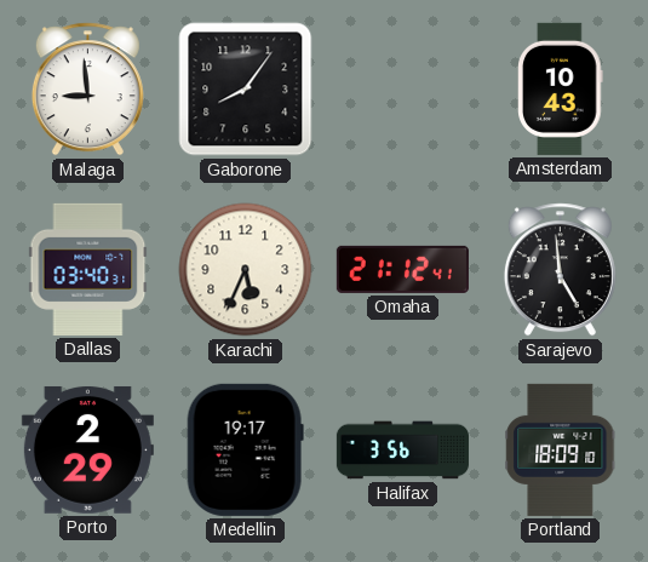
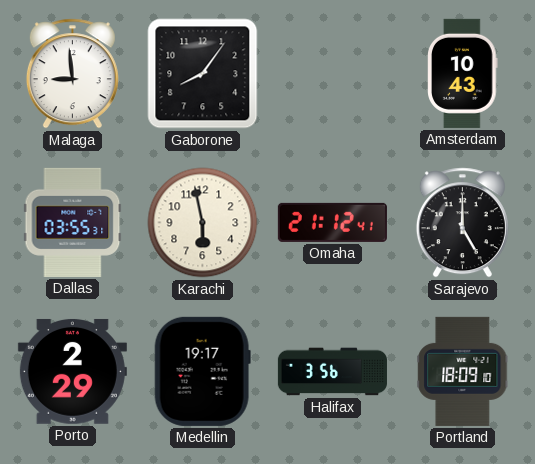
Dallas: 03:40 -> 03:55
Karachi: 5:34 -> 5:58
Sarajevo: 4:59 -> 5:00
